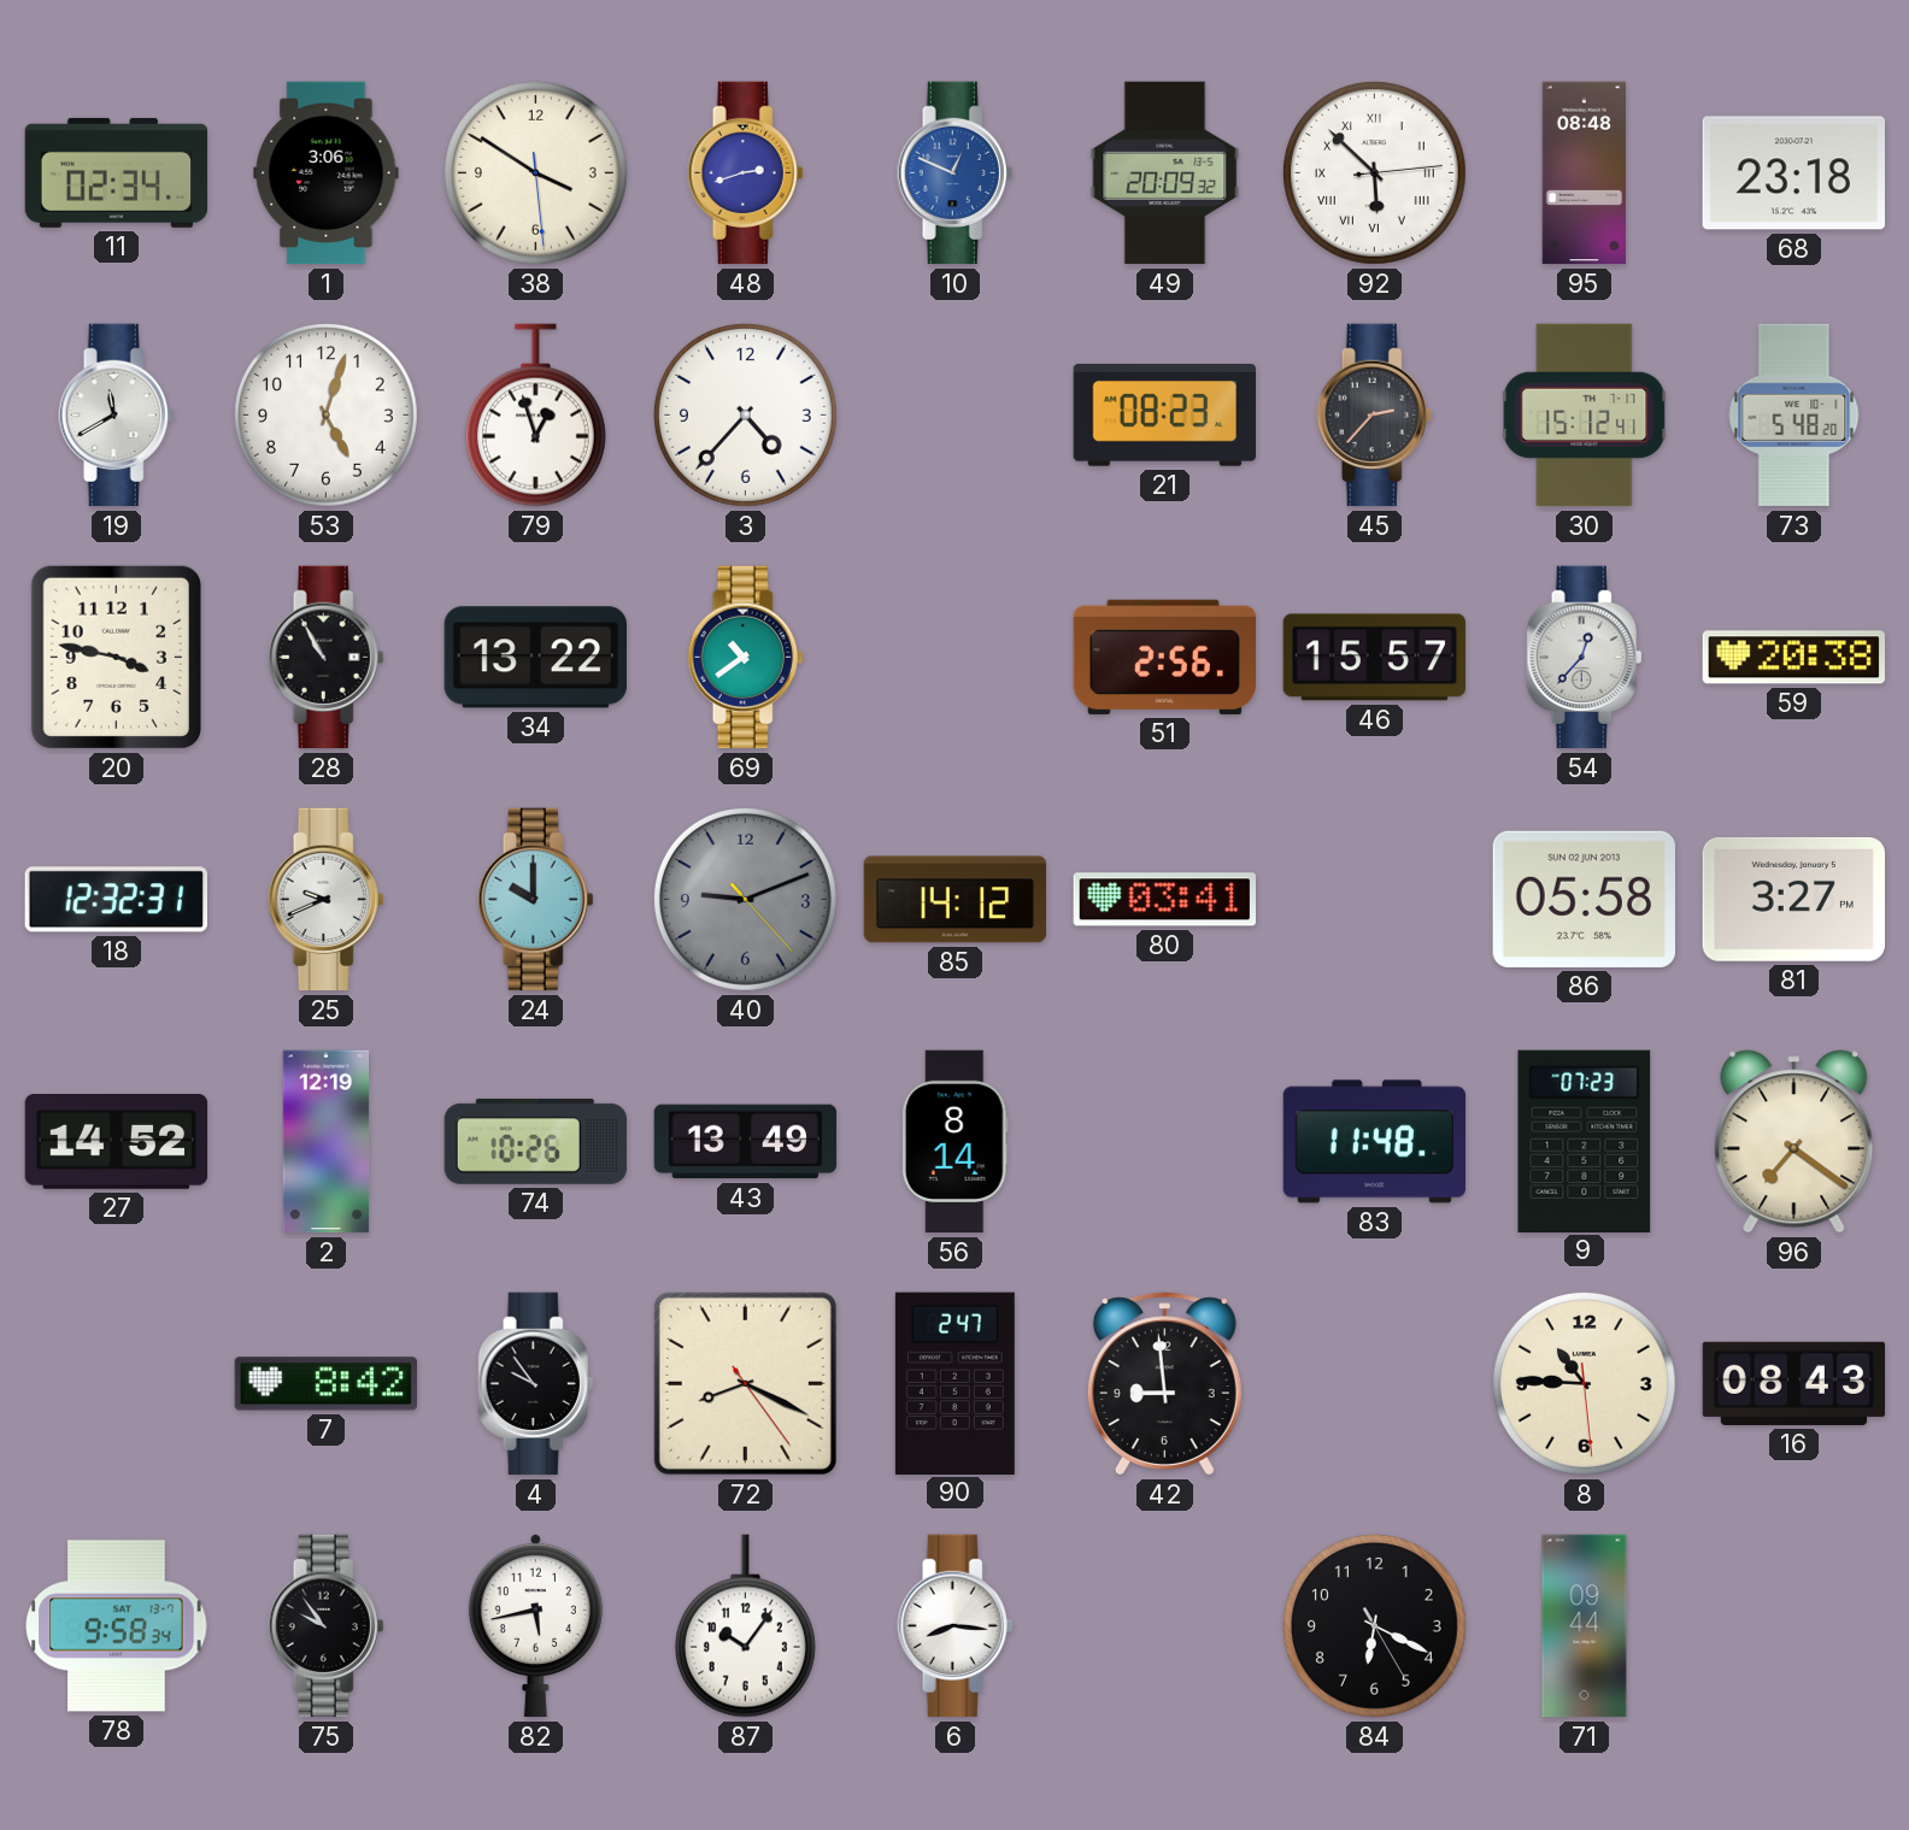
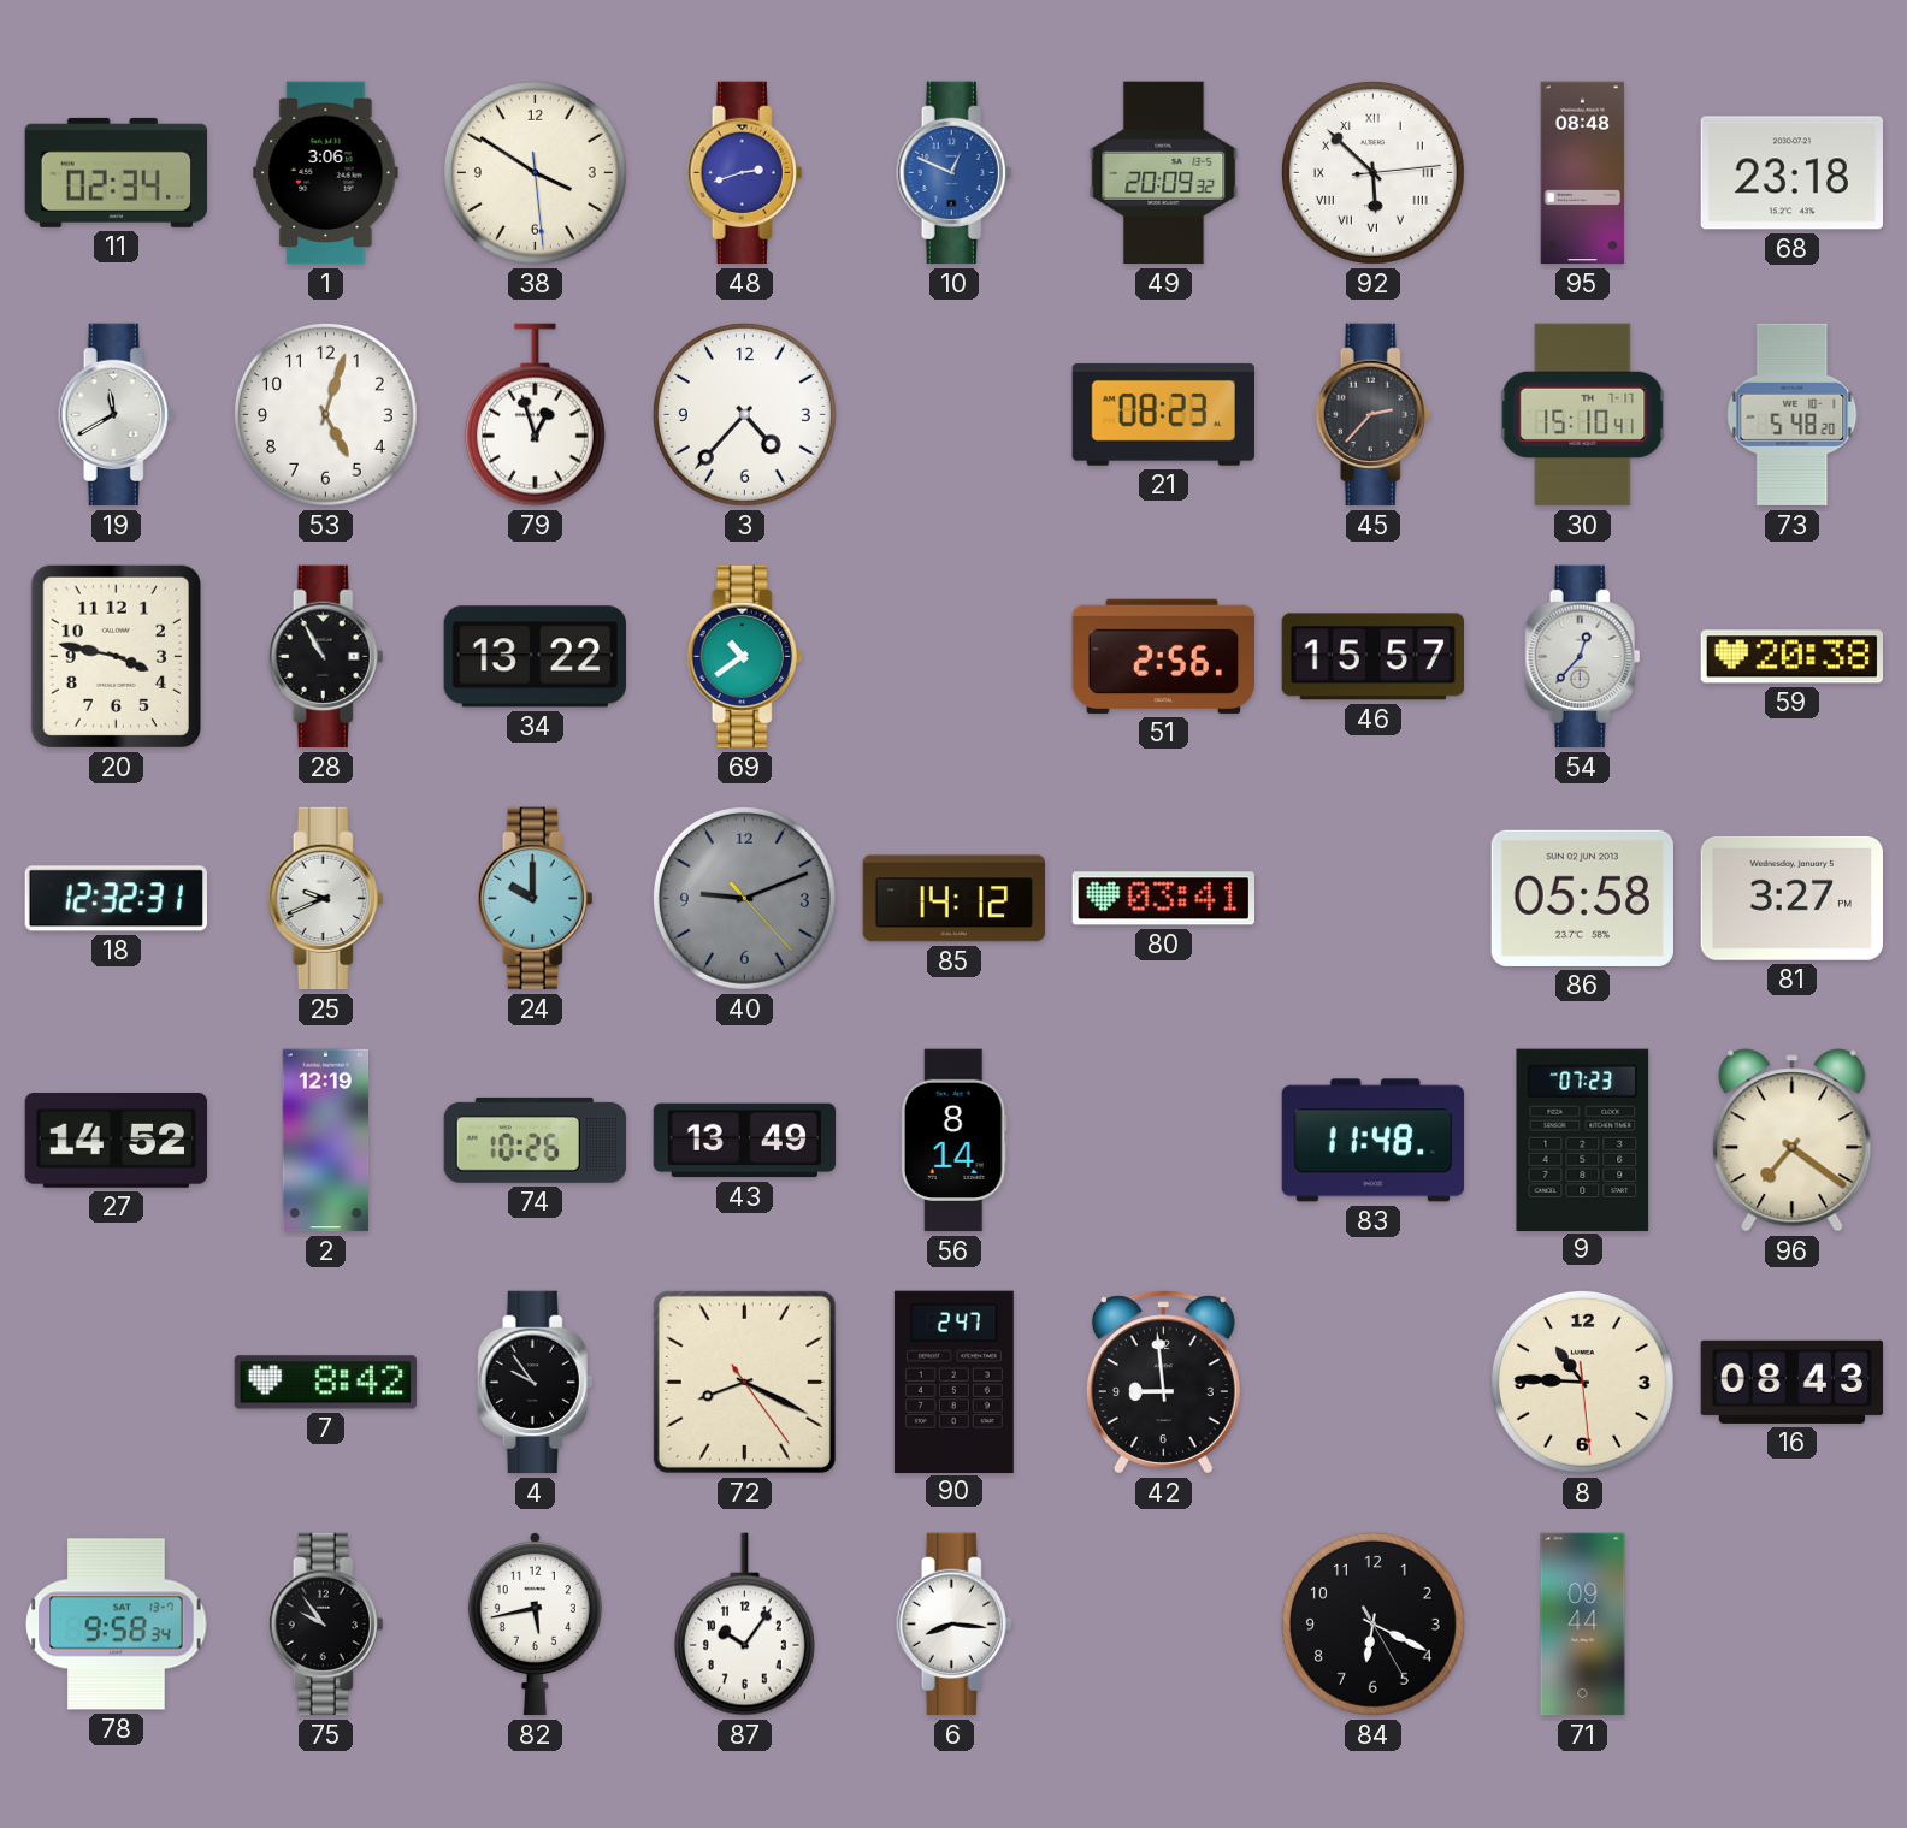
30: 15:12 -> 15:10
